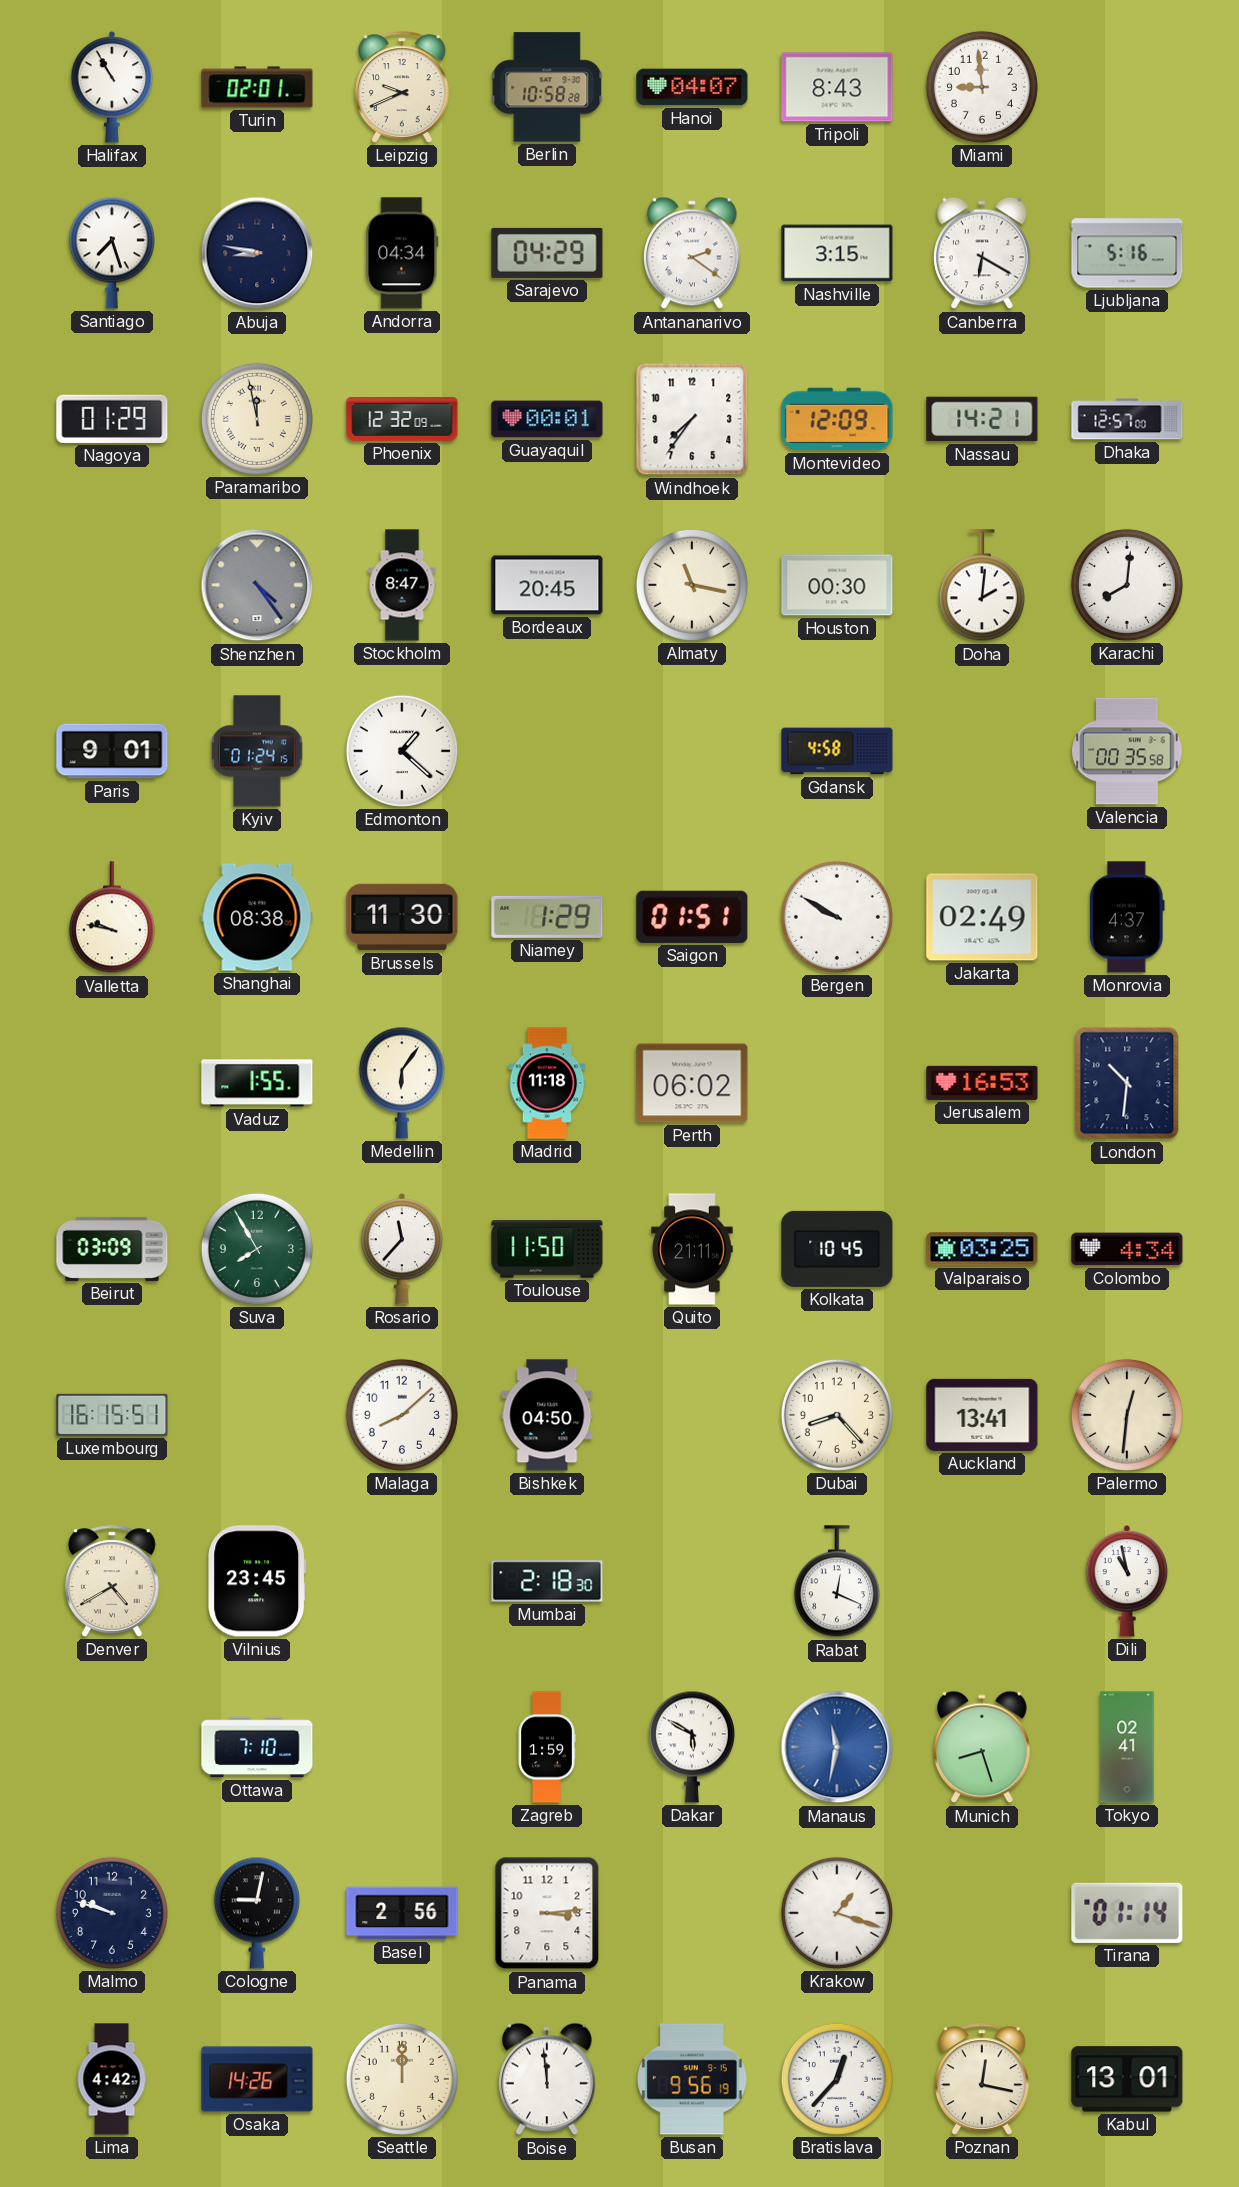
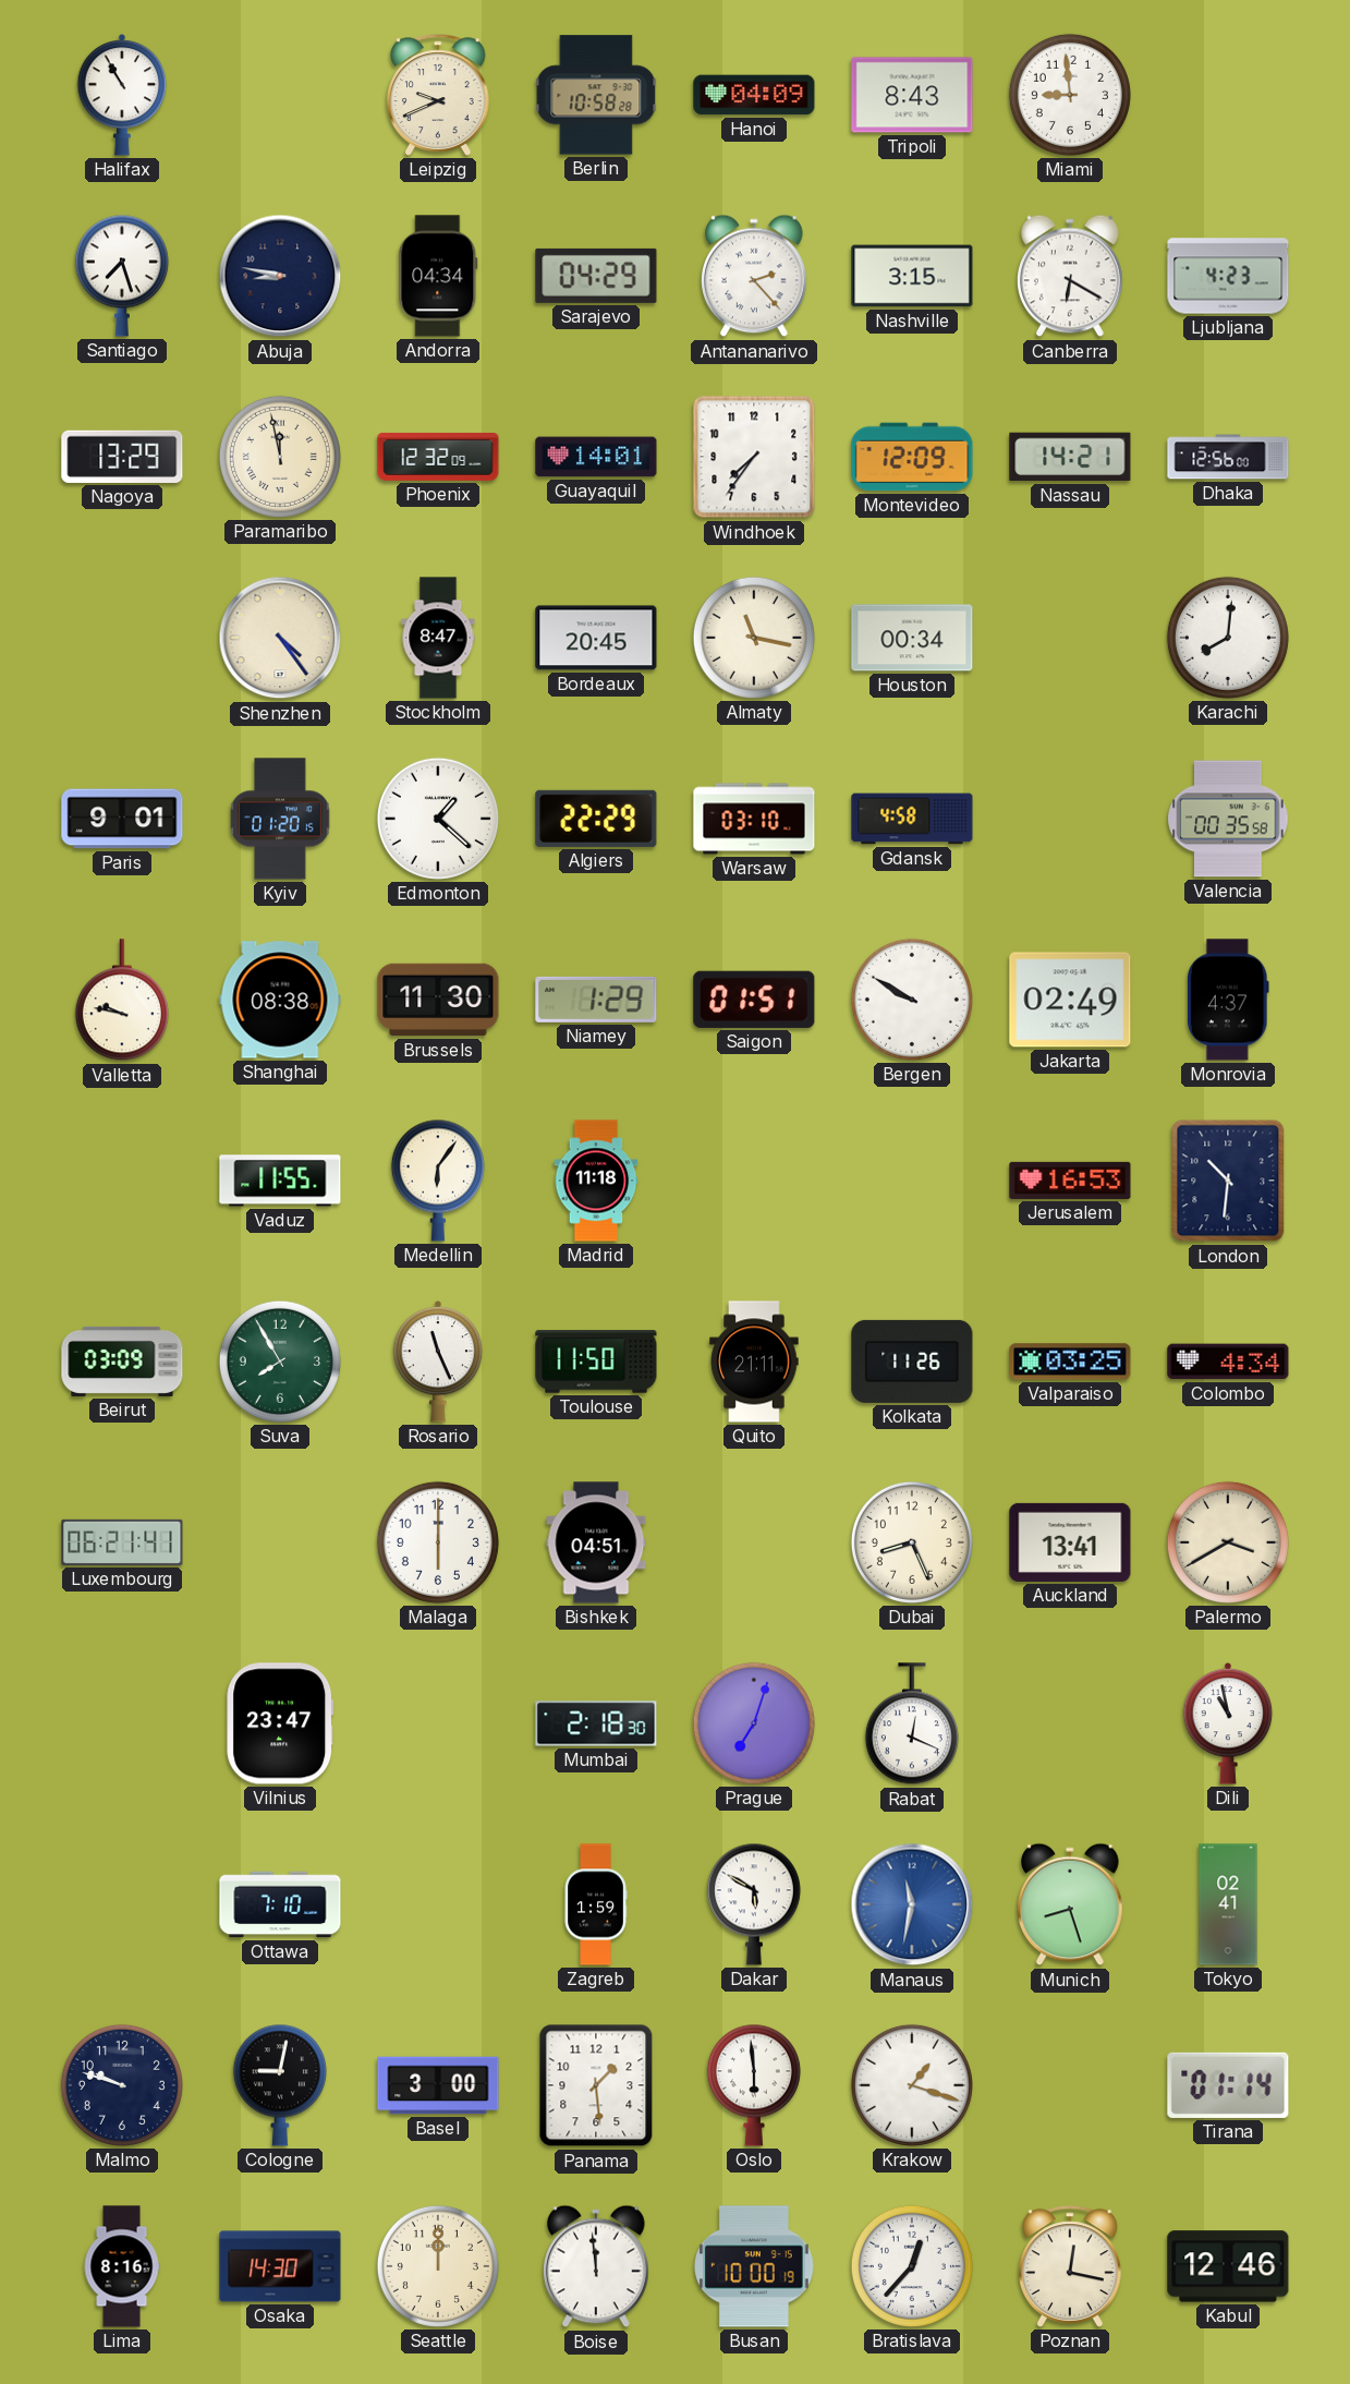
Turin: 02:01 -> none
Hanoi: 04:07 -> 04:09
Antananarivo: 2:21 -> 2:23
Ljubljana: 5:16 -> 4:23
Nagoya: 01:29 -> 13:29
Guayaquil: 00:01 -> 14:01
Dhaka: 12:57 -> 12:56
Shenzhen dial: grey -> cream
Houston: 00:30 -> 00:34
Doha: 2:01 -> none
Kyiv: 01:24 -> 01:20
Algiers: none -> 22:29
Warsaw: none -> 03:10
Vaduz: 1:55 -> 11:55
Perth: 06:02 -> none
Rosario: 11:37 -> 11:26
Kolkata: 10:45 -> 11:26
Luxembourg: 16:15 -> 06:21
Malaga: 8:08 -> 6:00
Bishkek: 04:50 -> 04:51
Dubai: 8:23 -> 8:26
Palermo: 12:31 -> 3:40
Denver: 4:40 -> none
Vilnius: 23:45 -> 23:47
Prague: none -> 7:03
Basel: 2:56 -> 3:00
Panama: 3:14 -> 1:29
Oslo: none -> 5:59
Lima: 4:42 -> 8:16
Osaka: 14:26 -> 14:30
Busan: 9:56 -> 10:00
Kabul: 13:01 -> 12:46
